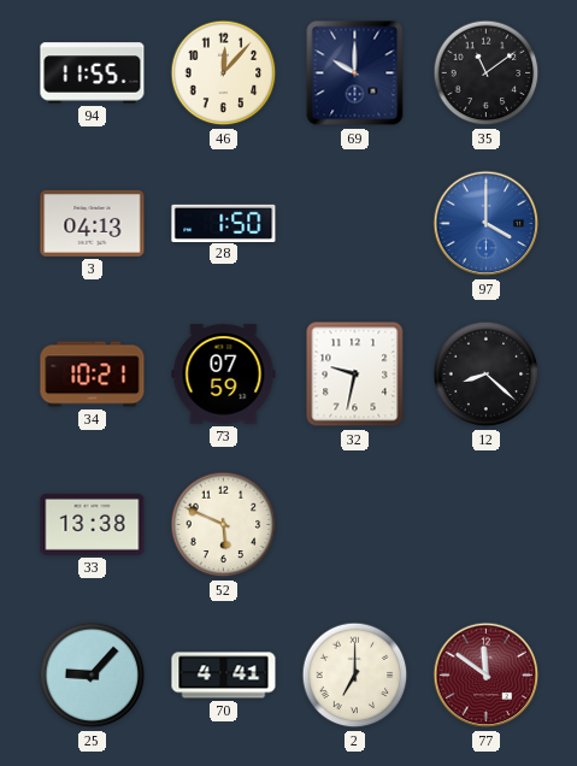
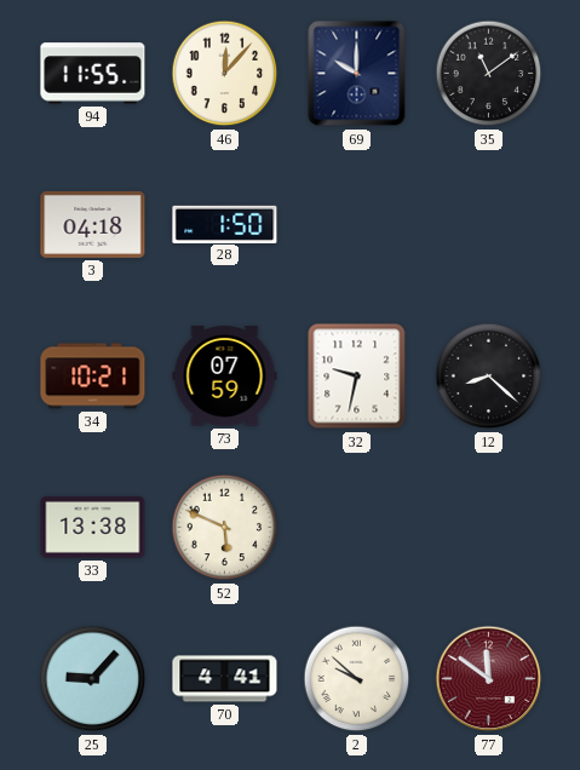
3: 04:13 -> 04:18
97: 4:00 -> none
2: 7:00 -> 9:52
